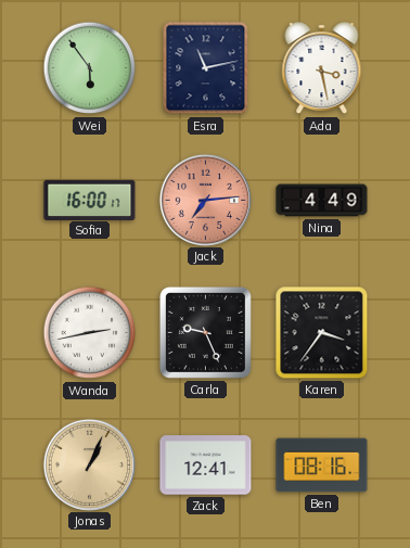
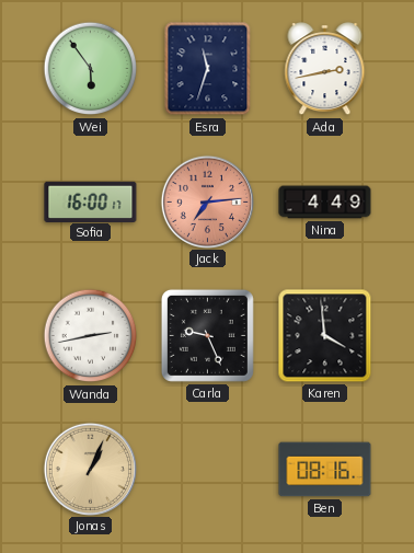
Esra: 11:13 -> 11:33
Ada: 3:28 -> 2:43
Karen: 3:36 -> 3:59
Zack: 12:41 -> none
